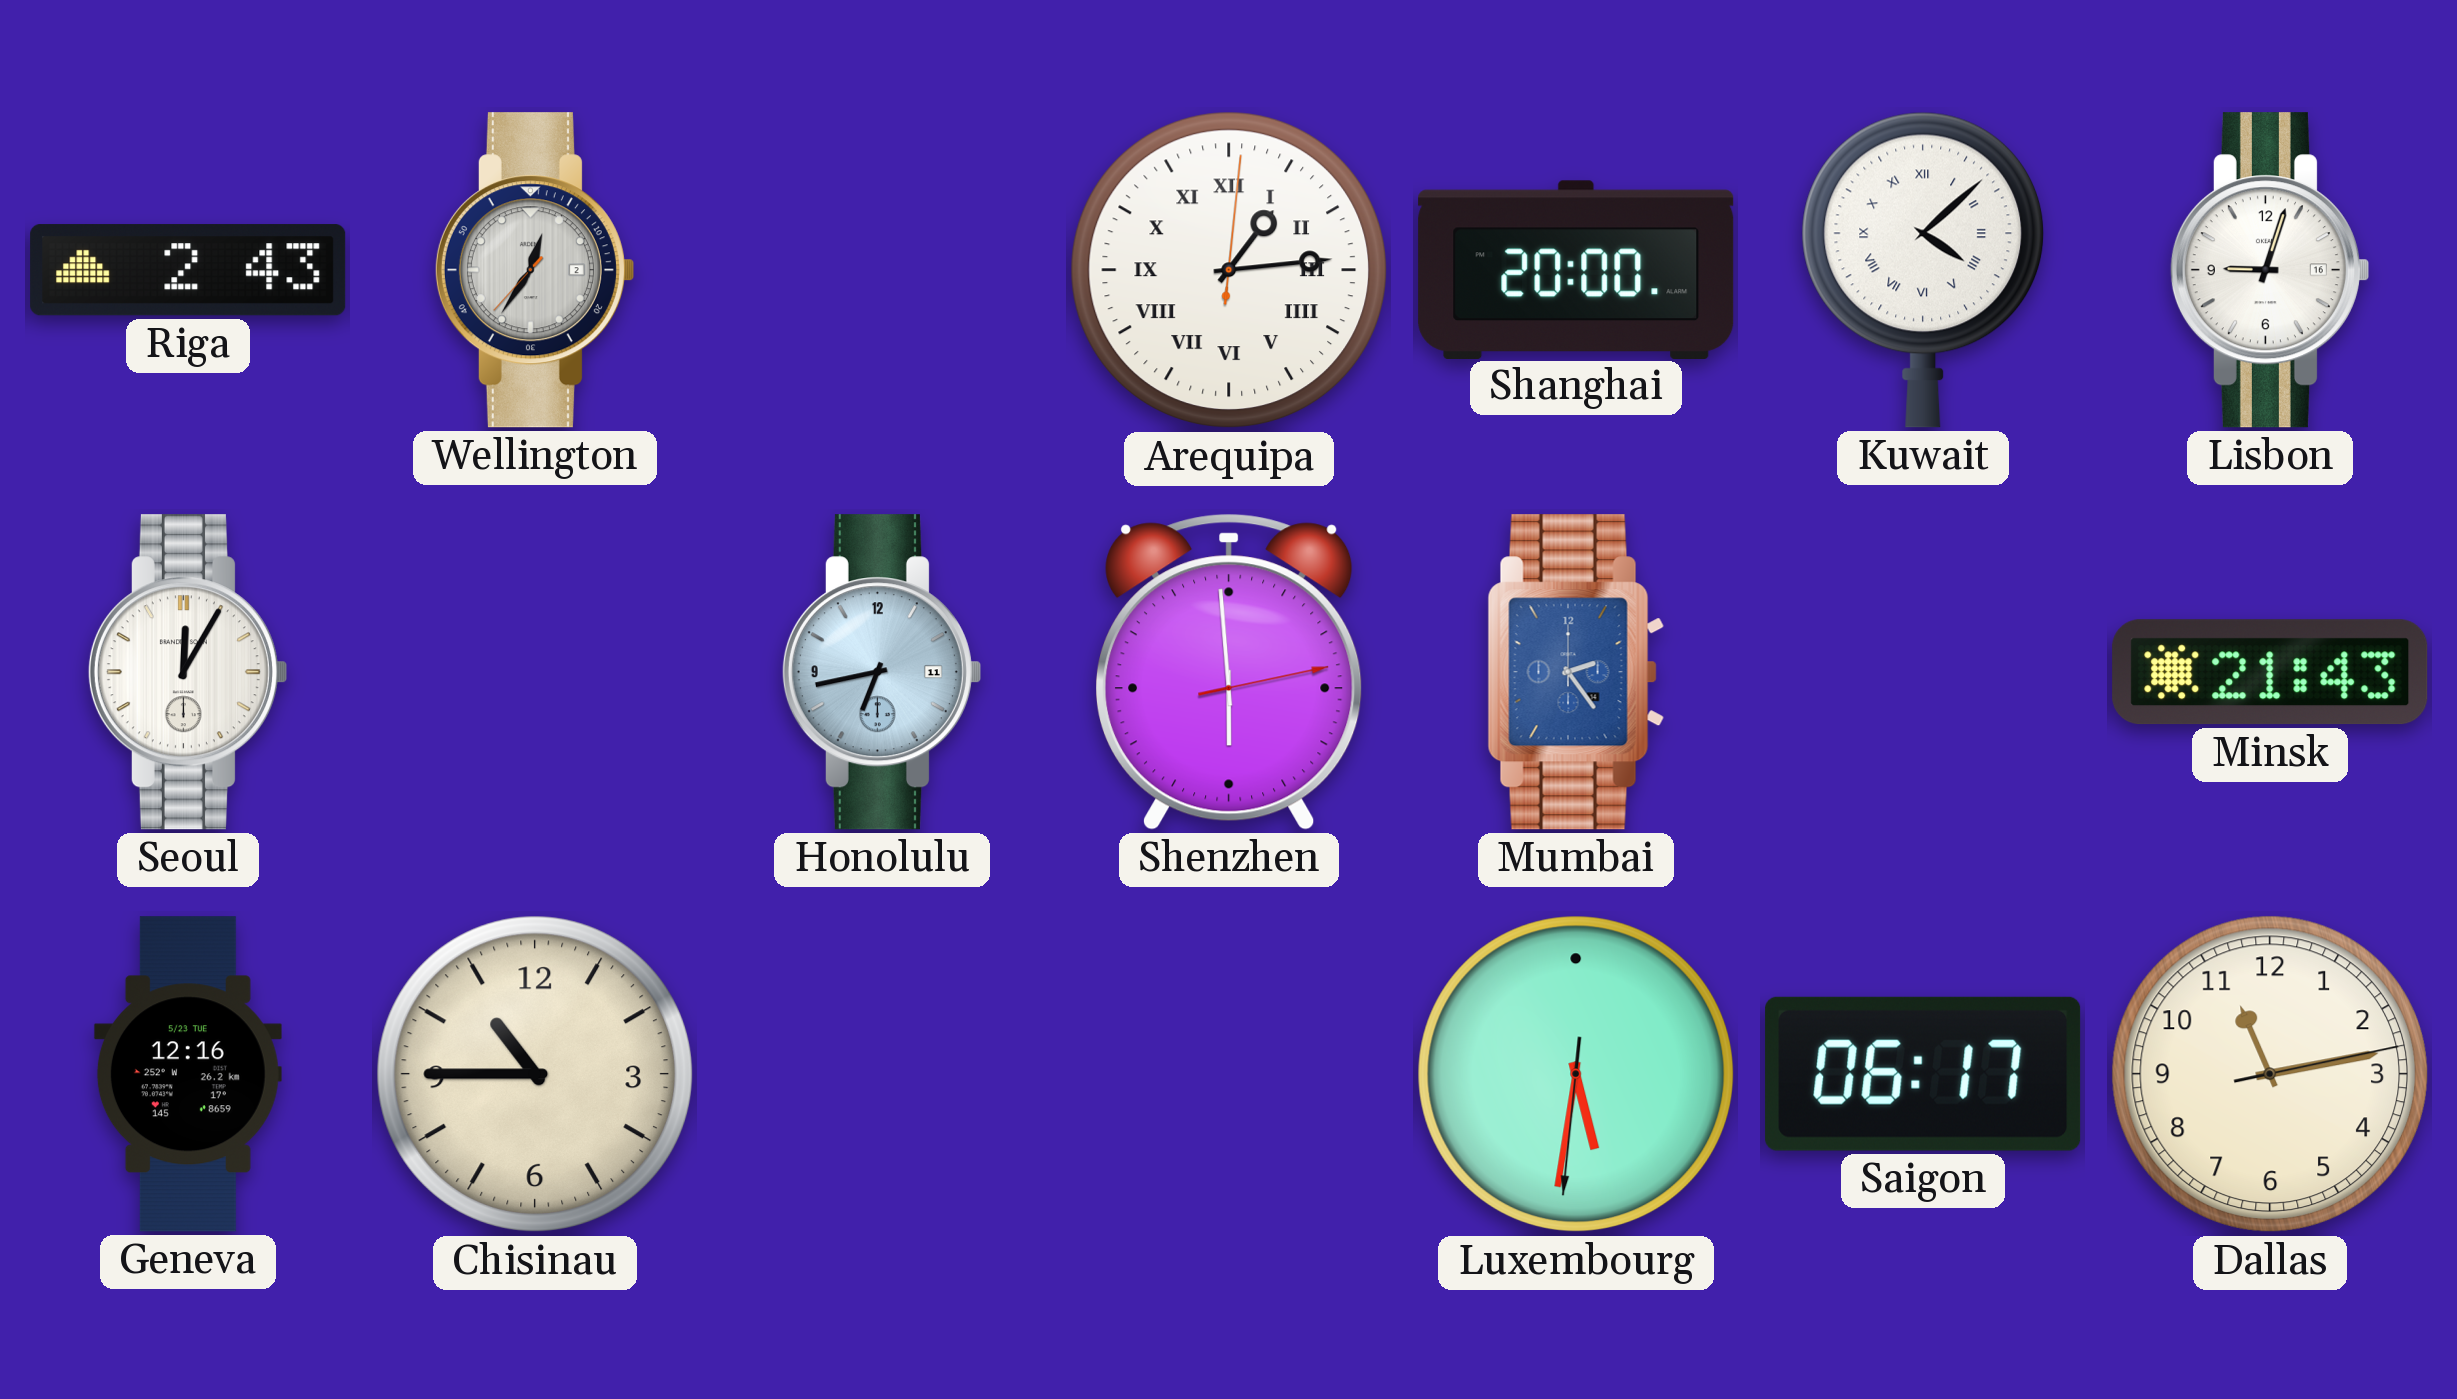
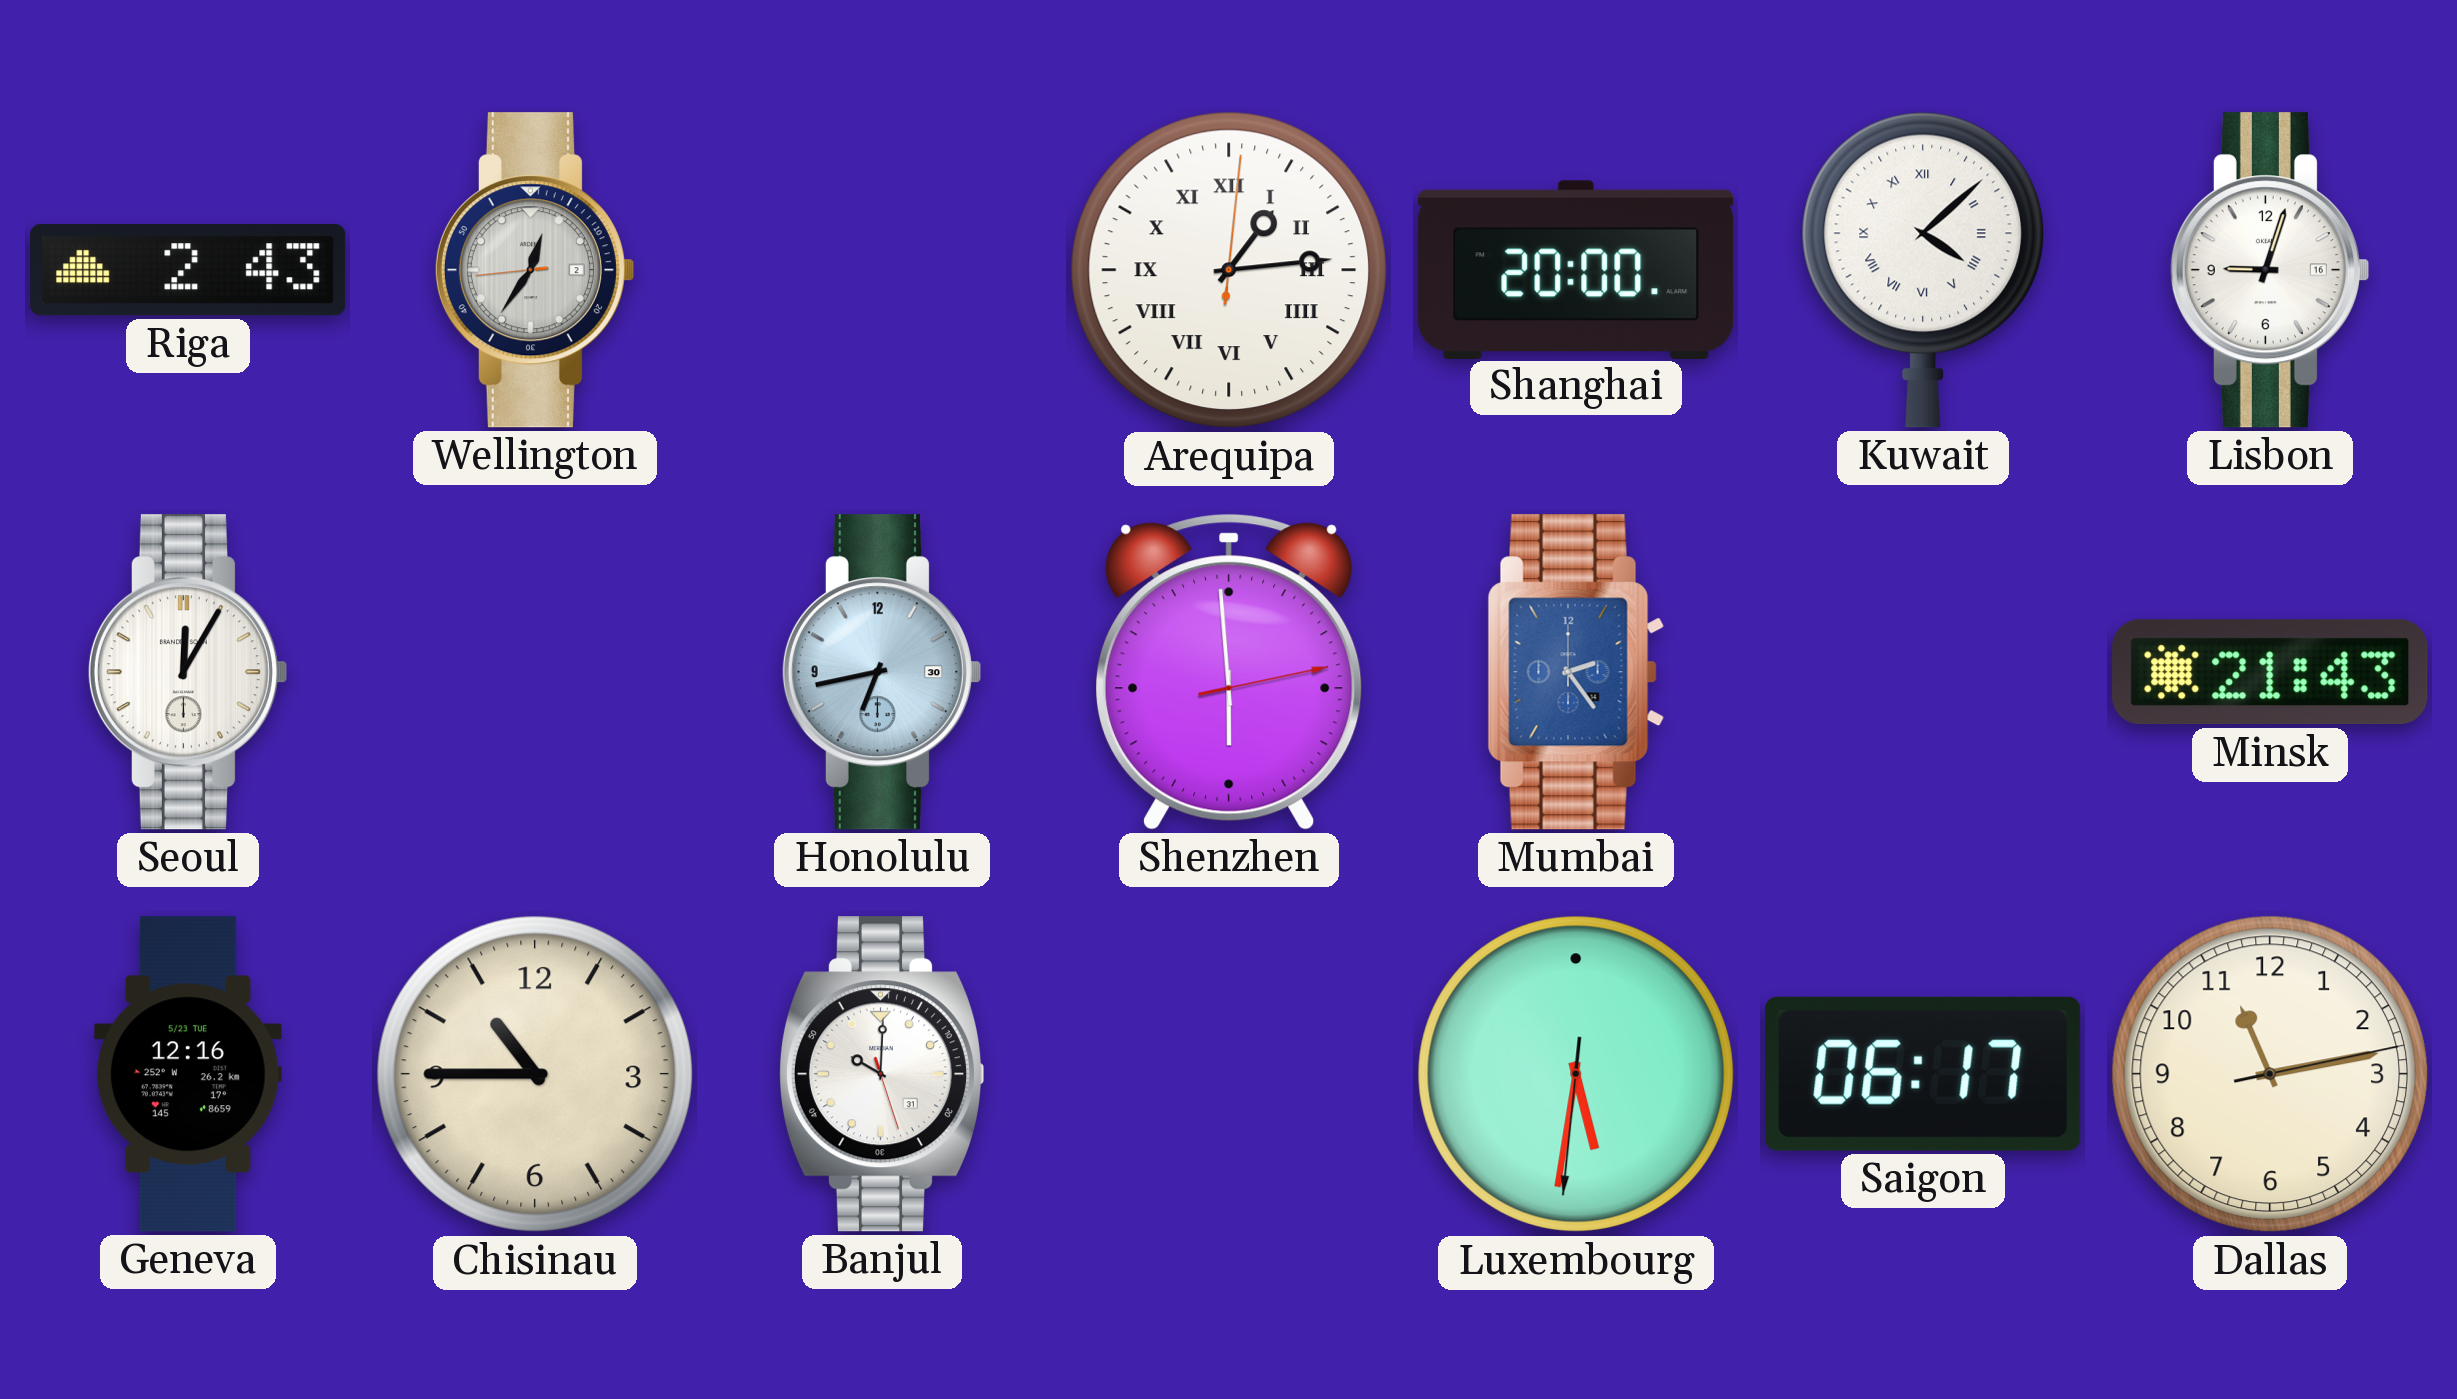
Wellington: 12:35:37 -> 12:35:44
Honolulu date: 11 -> 30
Banjul: none -> 10:00
